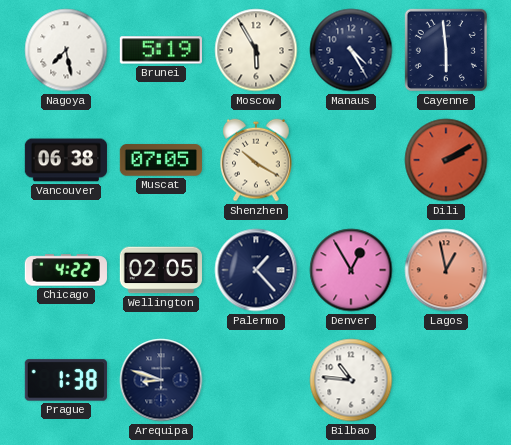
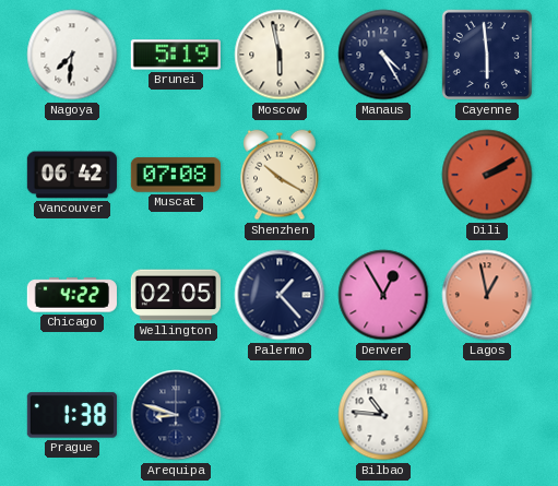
Nagoya: 7:28 -> 7:31
Moscow: 5:55 -> 5:58
Vancouver: 06:38 -> 06:42
Muscat: 07:05 -> 07:08
